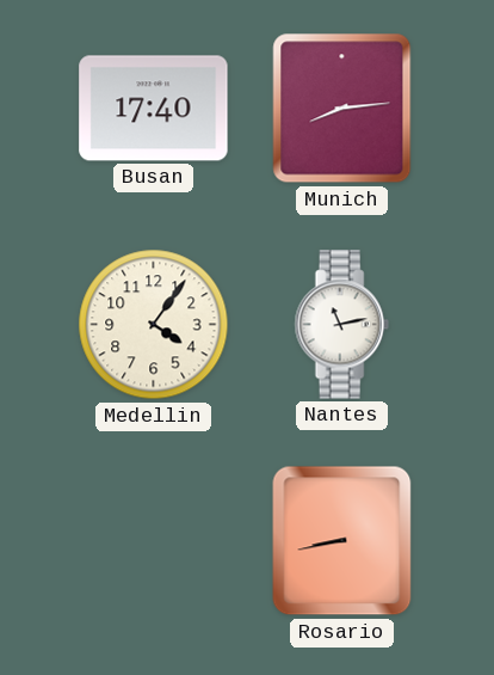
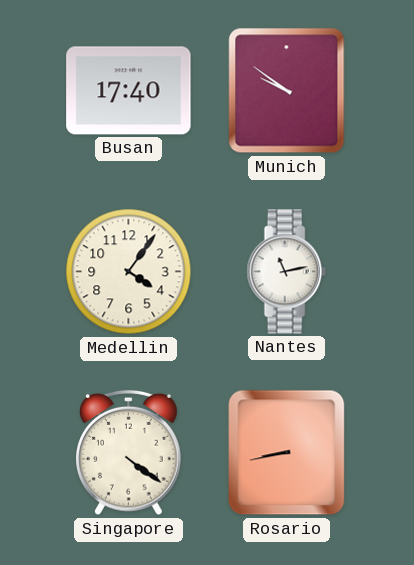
Munich: 8:14 -> 9:51
Singapore: none -> 4:21
